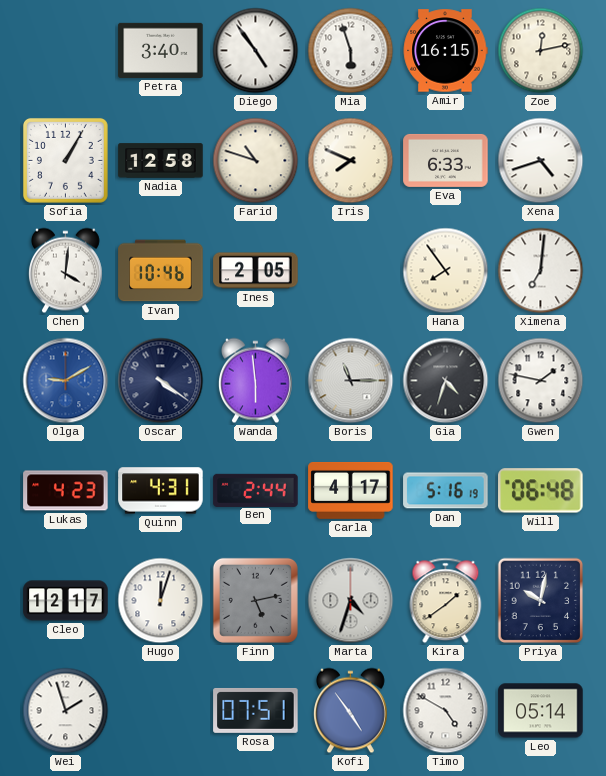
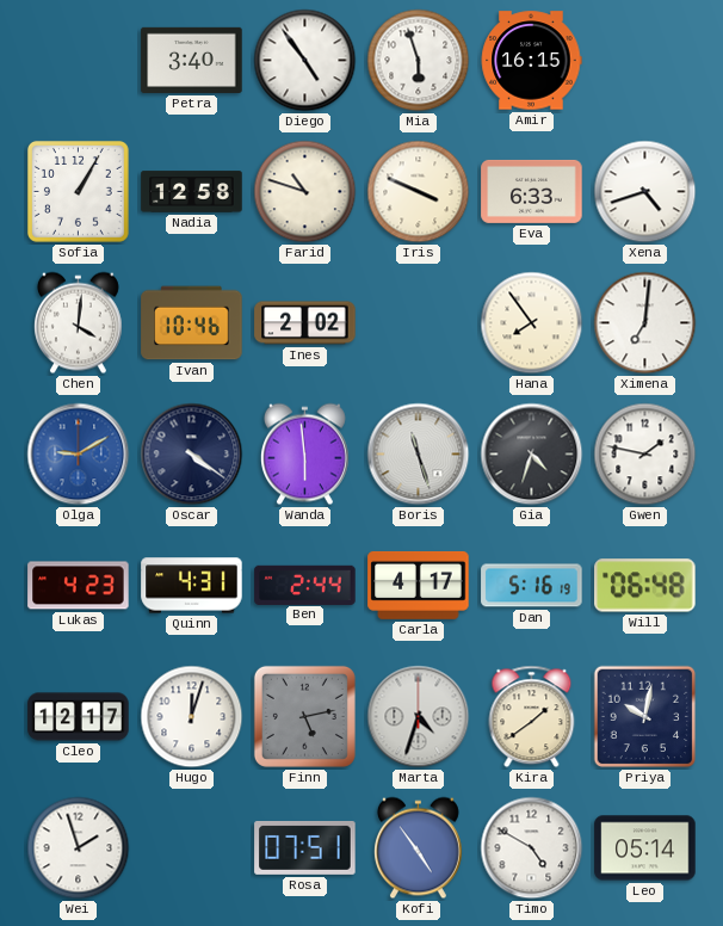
Zoe: 12:13 -> none
Iris: 7:49 -> 3:49
Ines: 2:05 -> 2:02
Boris: 11:15 -> 11:27
